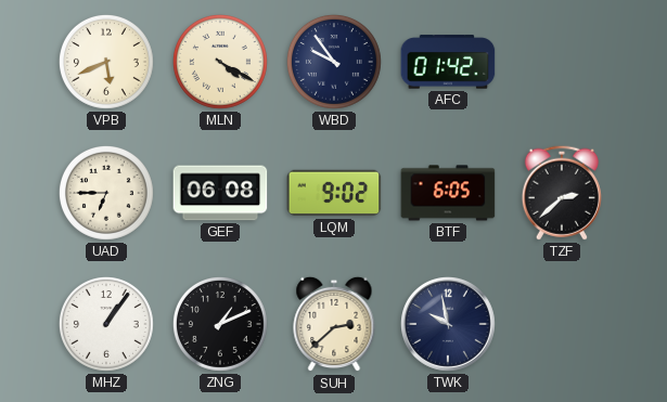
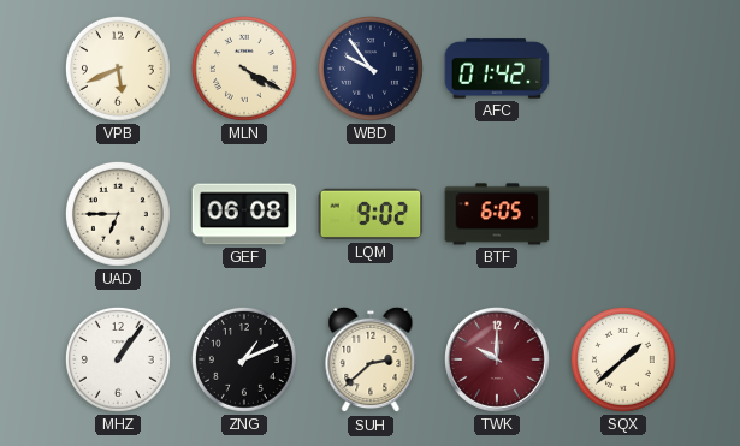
TZF: 2:38 -> none
TWK: 9:58 -> 10:00
TWK dial: navy -> burgundy
SQX: none -> 1:38
